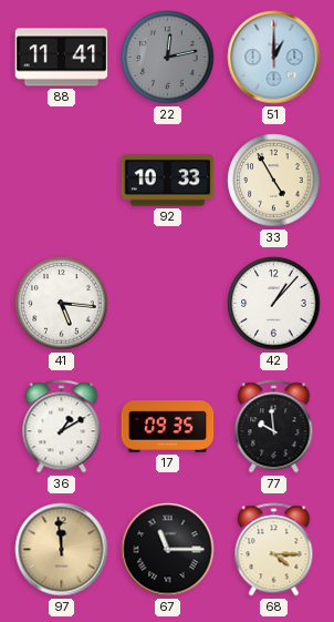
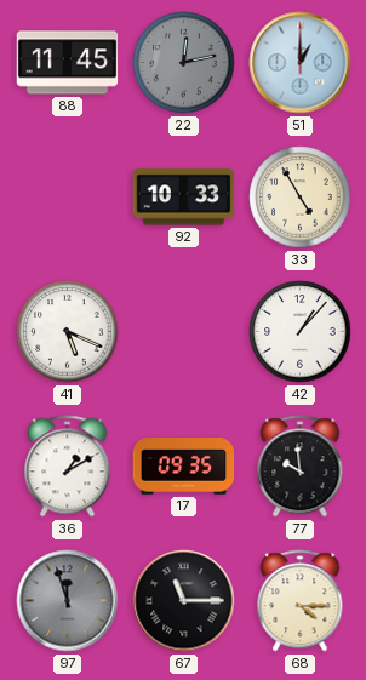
88: 11:41 -> 11:45
41: 5:16 -> 5:19
97: 11:59 -> 11:57
97 dial: champagne -> grey
